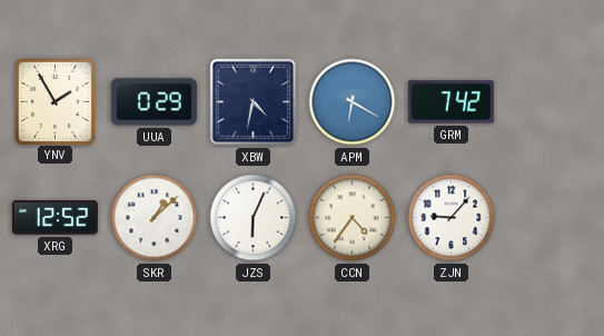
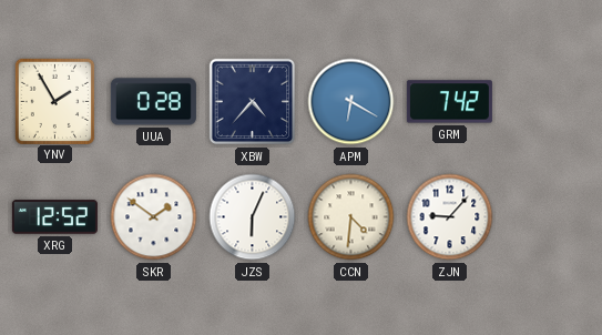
UUA: 0:29 -> 0:28
XBW: 4:32 -> 4:37
SKR: 1:08 -> 1:51
CCN: 4:36 -> 4:31
